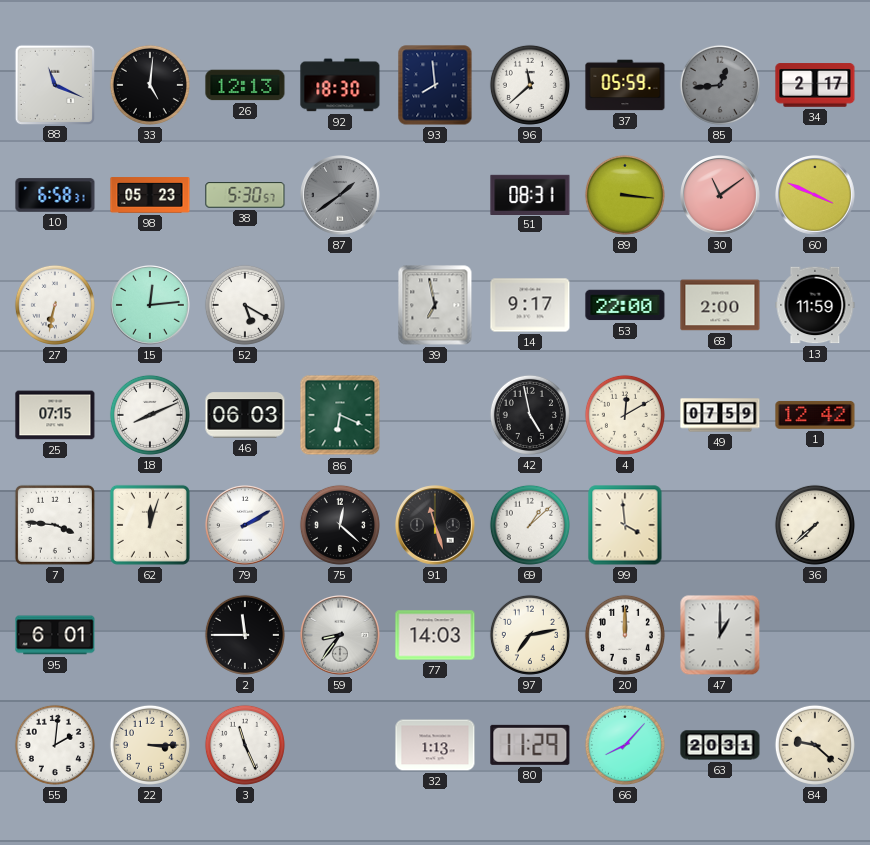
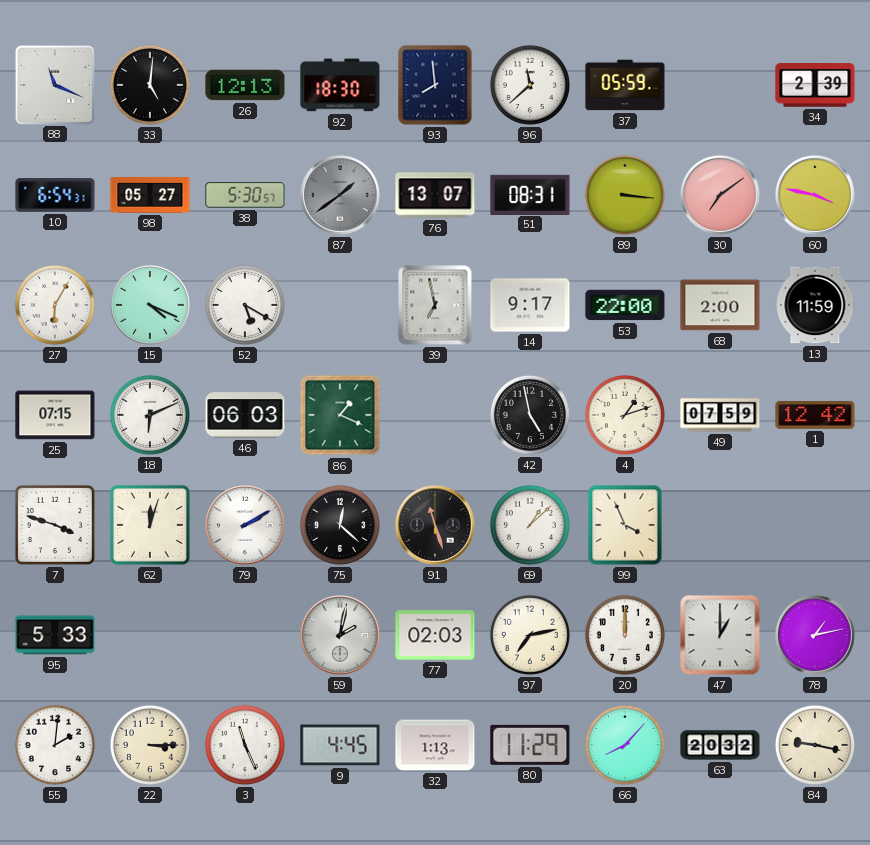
85: 12:44 -> none
34: 2:17 -> 2:39
10: 6:58 -> 6:54
98: 05:23 -> 05:27
76: none -> 13:07
30: 11:09 -> 7:09
60: 3:49 -> 3:47
27: 6:32 -> 6:05
15: 12:14 -> 4:19
18: 8:11 -> 6:11
86: 6:19 -> 1:19
4: 12:10 -> 1:12
7: 3:46 -> 3:48
99: 3:59 -> 3:56
36: 7:38 -> none
95: 6:01 -> 5:33
2: 11:45 -> none
59: 8:36 -> 2:02
77: 14:03 -> 02:03
78: none -> 1:13
9: none -> 4:45
63: 20:31 -> 20:32
84: 9:22 -> 9:17
